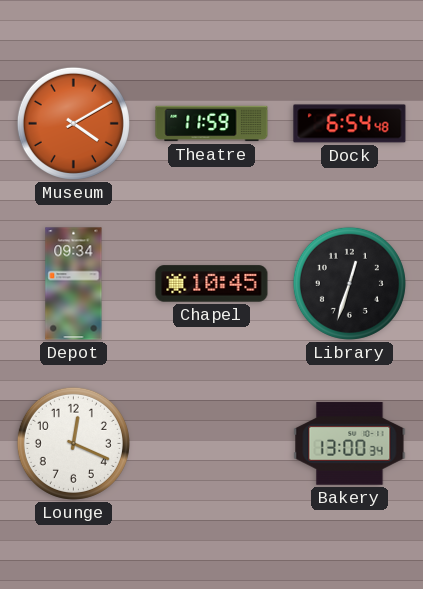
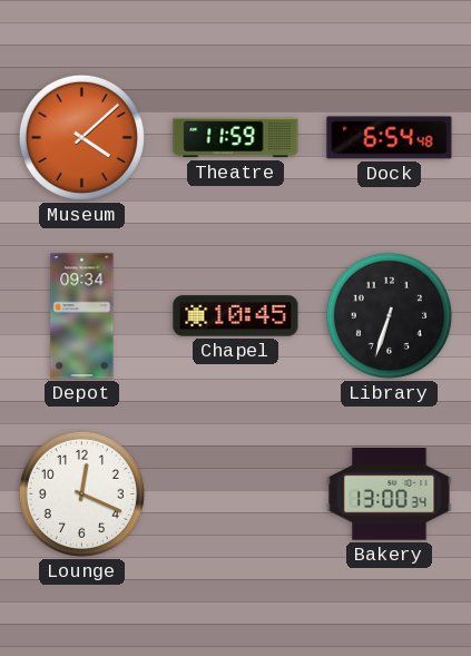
Museum: 4:10 -> 4:08
Library: 12:33 -> 6:33
